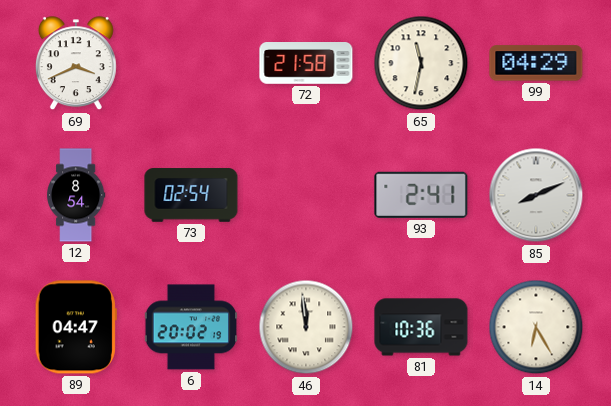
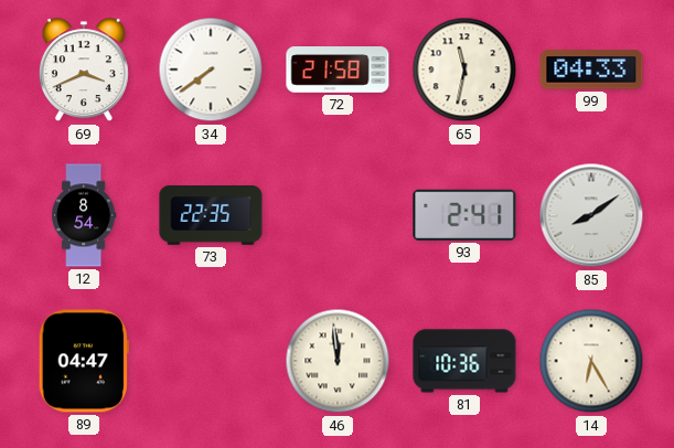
34: none -> 7:39
99: 04:29 -> 04:33
73: 02:54 -> 22:35
85: 8:11 -> 8:09
6: 20:02 -> none
